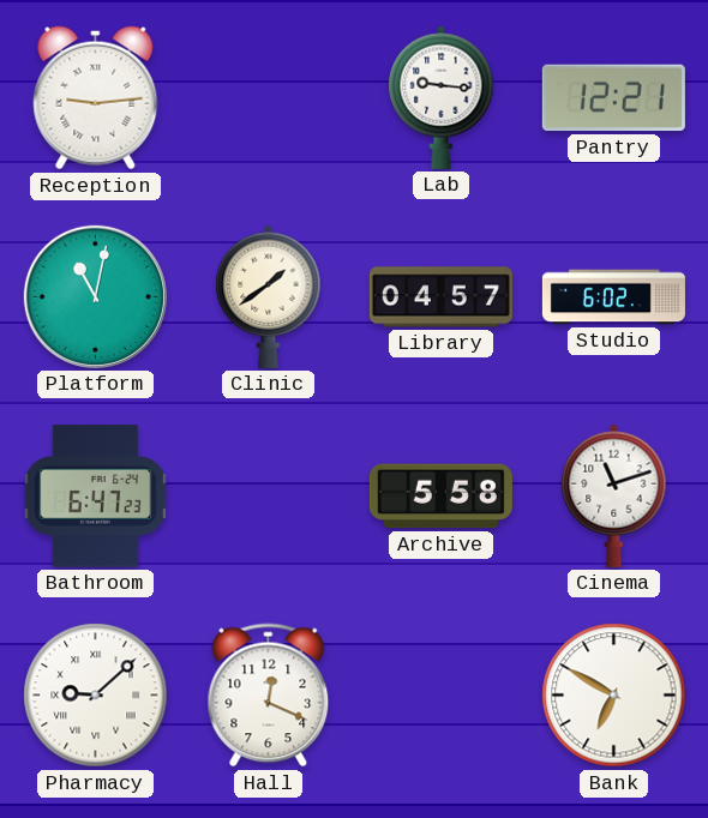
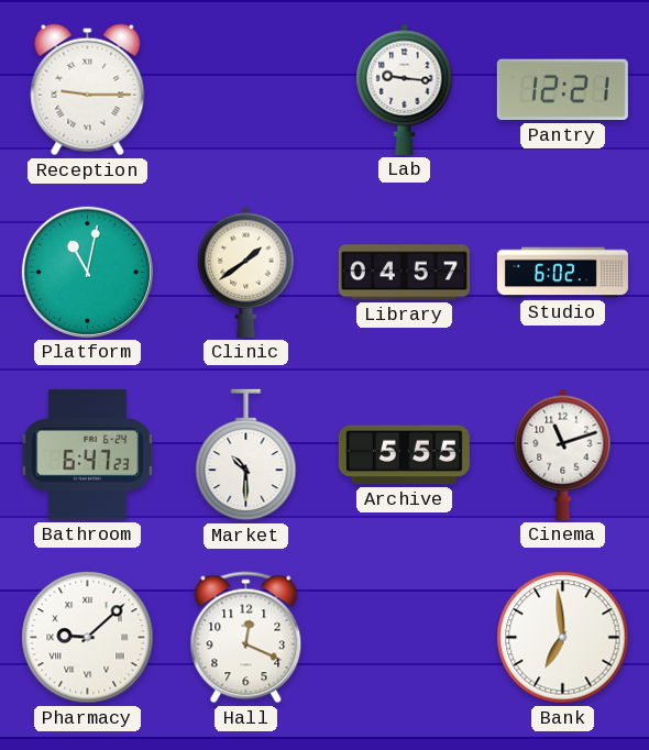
Reception: 9:14 -> 9:15
Market: none -> 10:30
Archive: 5:58 -> 5:55
Bank: 6:50 -> 6:59
